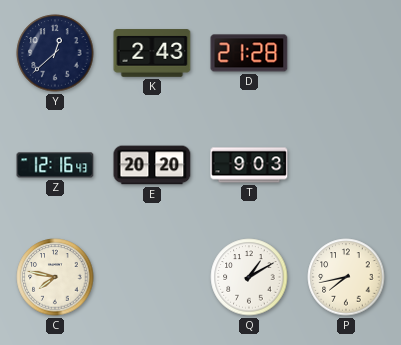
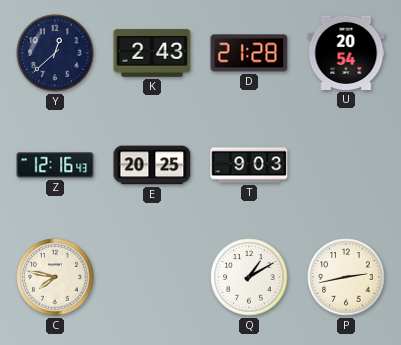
U: none -> 20:54
E: 20:20 -> 20:25
P: 7:43 -> 2:43
